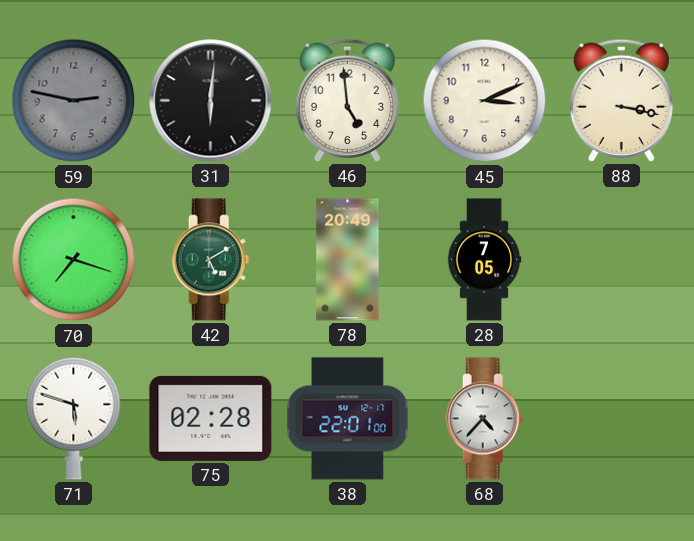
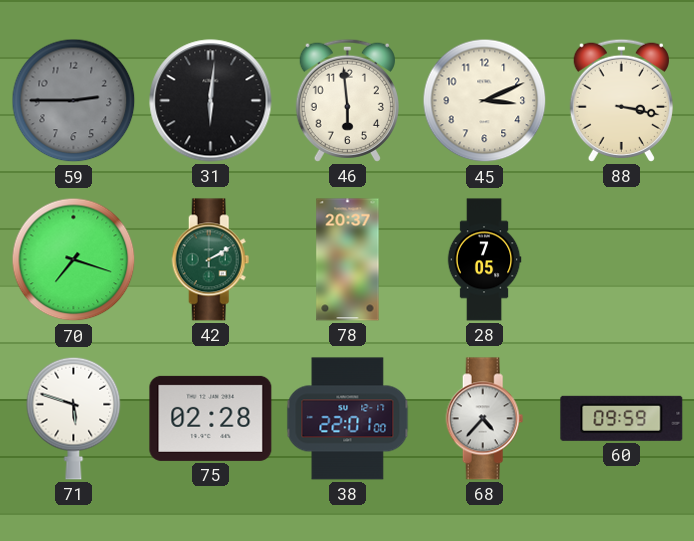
59: 2:47 -> 2:45
46: 4:59 -> 5:59
42: 5:10 -> 2:10
78: 20:49 -> 20:37
60: none -> 09:59
